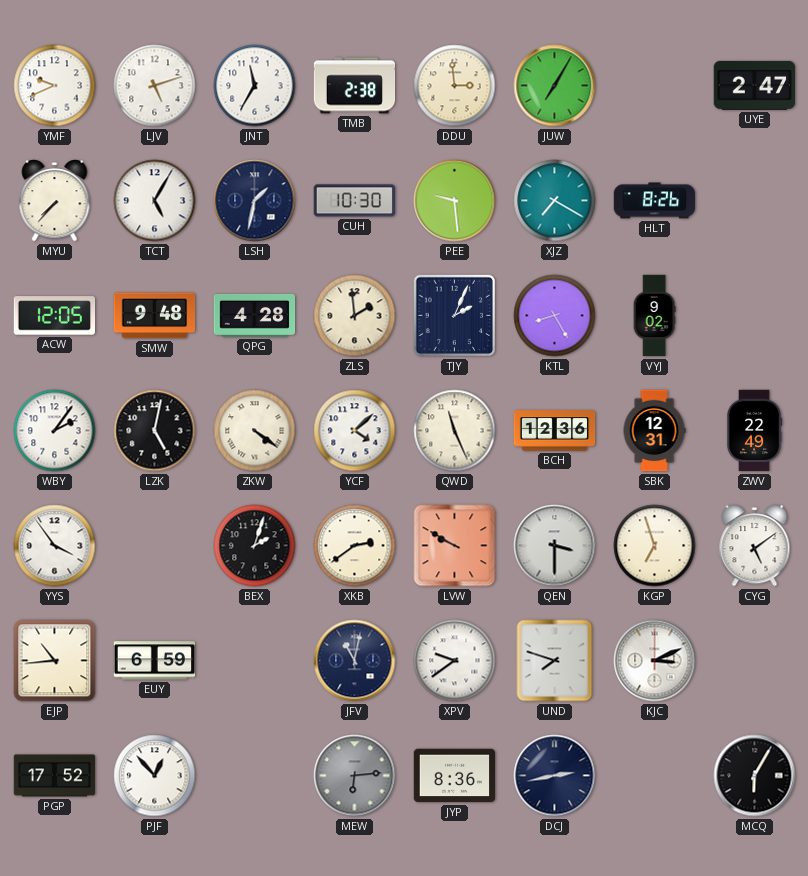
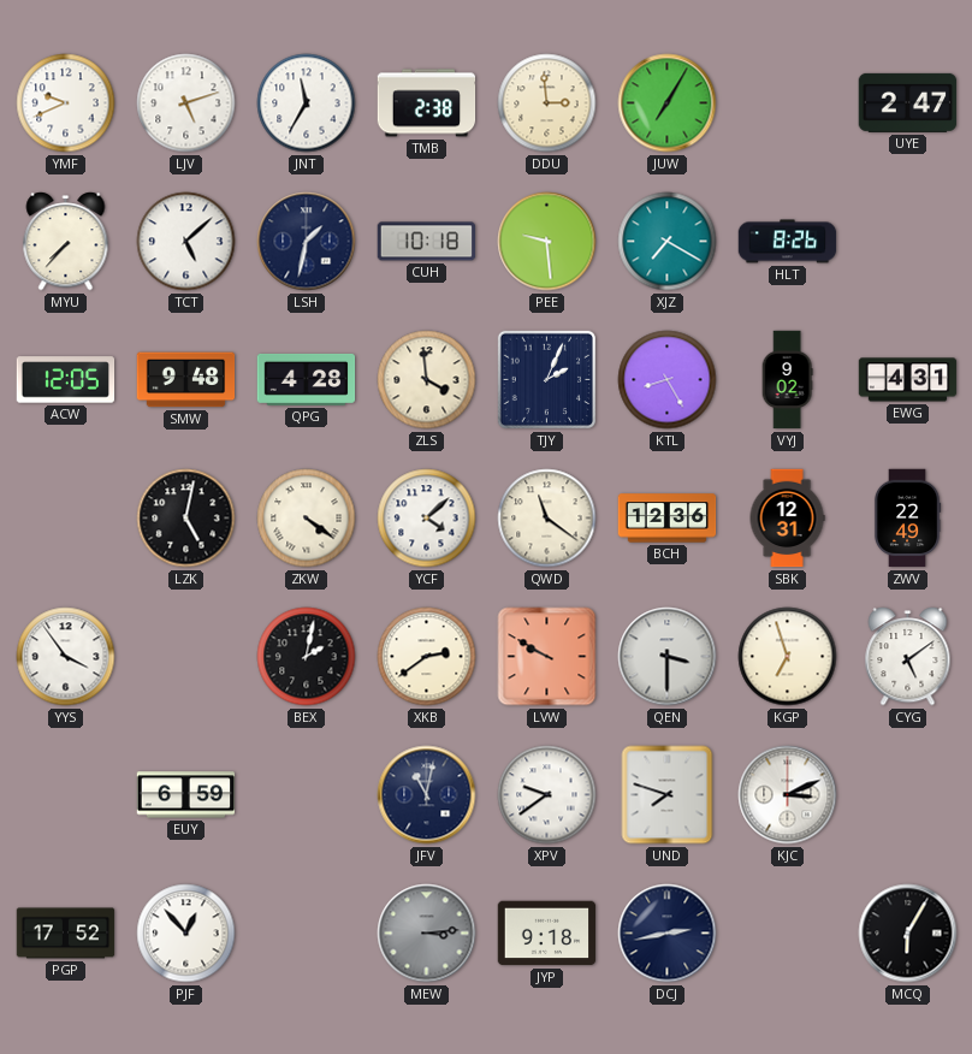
TCT: 5:05 -> 5:08
CUH: 10:30 -> 10:18
ZLS: 1:59 -> 3:59
EWG: none -> 4:31
WBY: 2:06 -> none
QWD: 11:26 -> 11:21
BEX: 2:03 -> 2:02
EJP: 10:44 -> none
MEW: 6:14 -> 3:14
JYP: 8:36 -> 9:18
